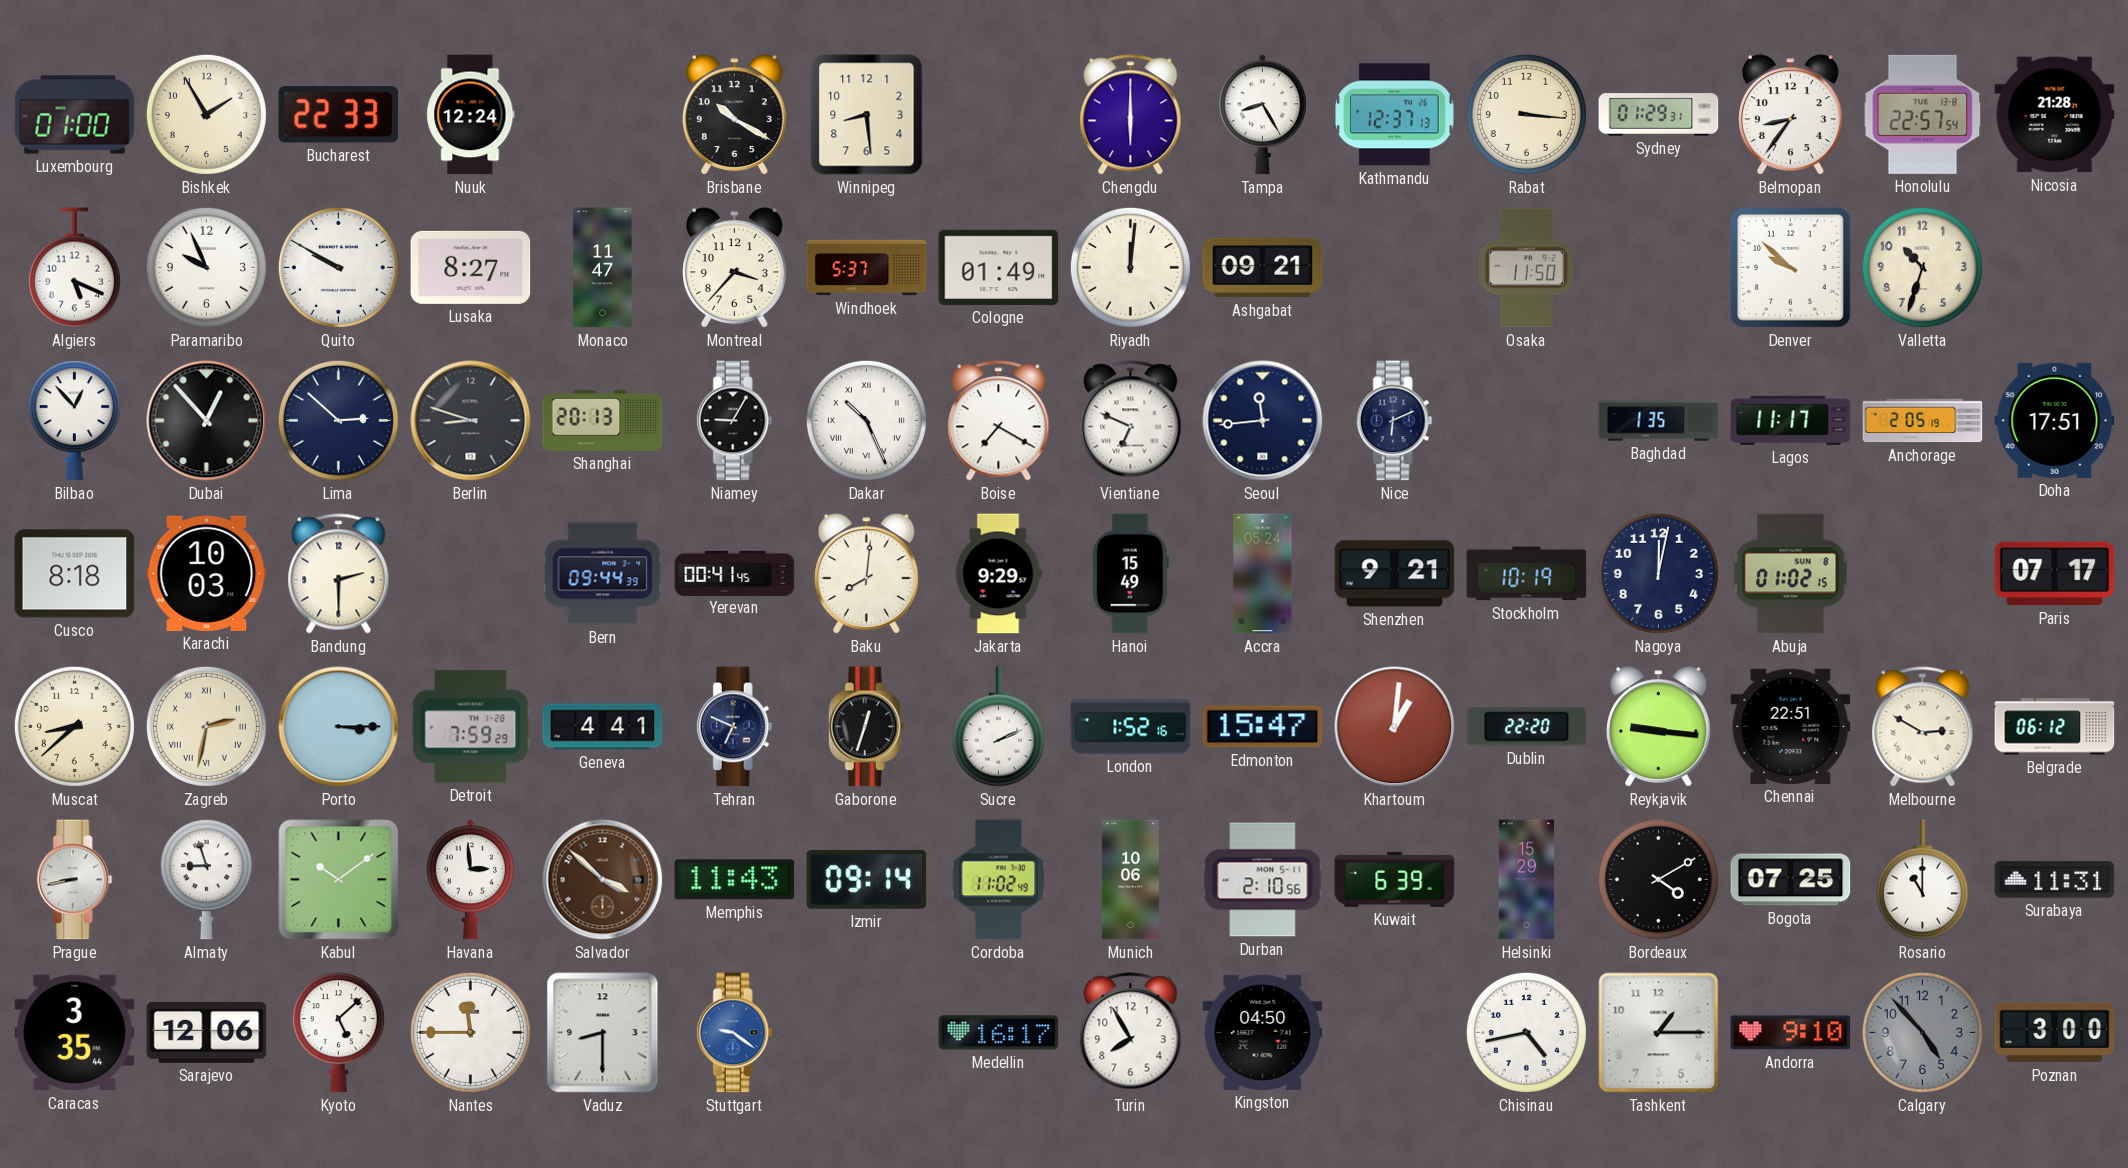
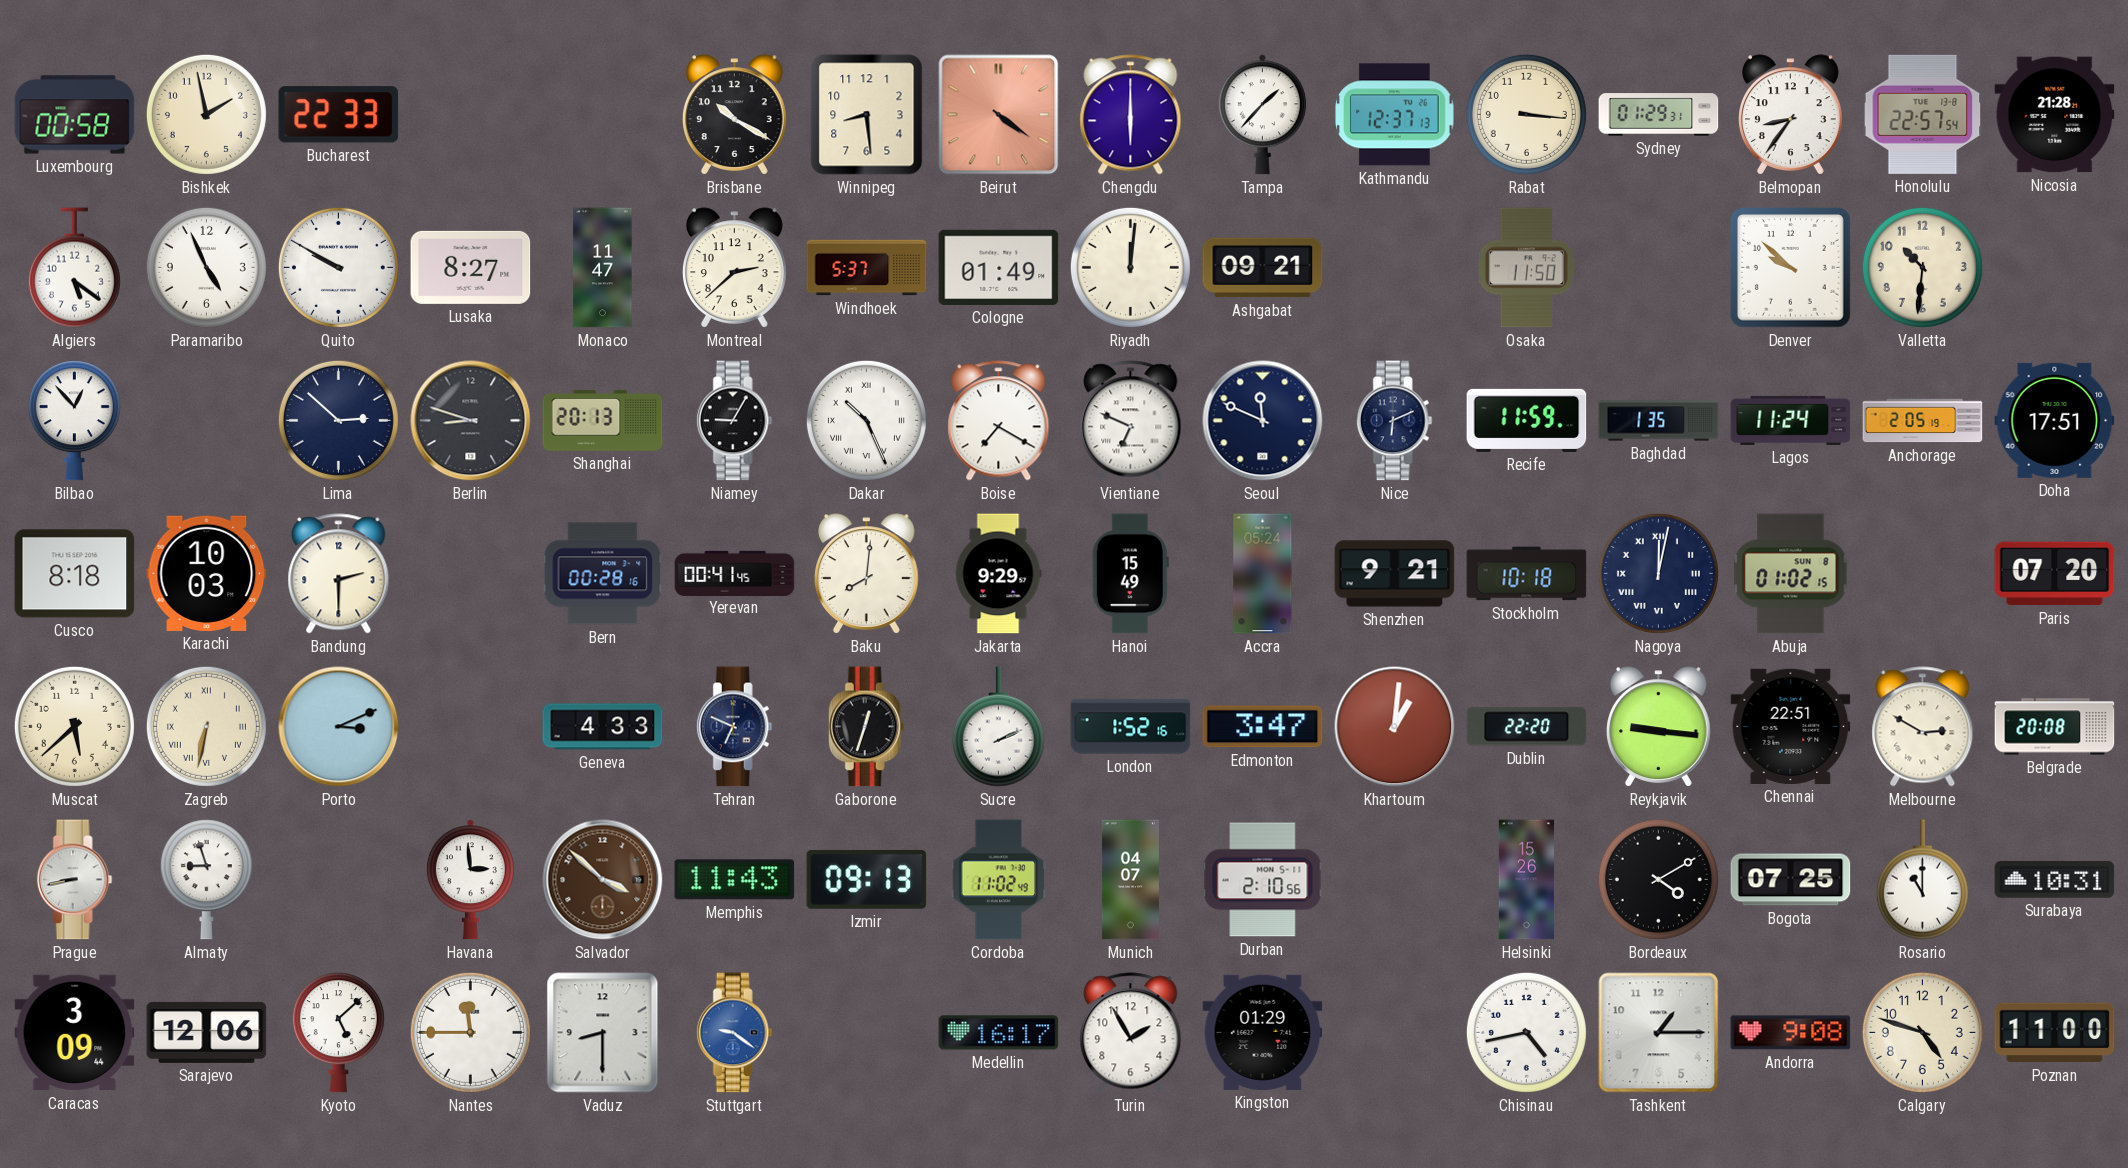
Luxembourg: 01:00 -> 00:58
Bishkek: 1:55 -> 1:58
Nuuk: 12:24 -> none
Beirut: none -> 4:21
Tampa: 8:25 -> 1:37
Algiers: 5:19 -> 5:21
Paramaribo: 9:56 -> 4:56
Montreal: 3:37 -> 2:38
Valletta: 10:33 -> 10:31
Dubai: 12:53 -> none
Seoul: 11:44 -> 11:49
Recife: none -> 11:59
Lagos: 11:17 -> 11:24
Bern: 09:44 -> 00:28
Stockholm: 10:19 -> 10:18
Nagoya numerals: Arabic -> Roman
Paris: 07:17 -> 07:20
Muscat: 8:38 -> 5:38
Zagreb: 2:32 -> 6:32
Porto: 3:15 -> 3:11
Detroit: 7:59 -> none
Geneva: 4:41 -> 4:33
Edmonton: 15:47 -> 3:47
Belgrade: 06:12 -> 20:08
Kabul: 10:09 -> none
Izmir: 09:14 -> 09:13
Munich: 10:06 -> 04:07
Kuwait: 6:39 -> none
Helsinki: 15:29 -> 15:26
Surabaya: 11:31 -> 10:31
Caracas: 3:35 -> 3:09
Turin: 7:55 -> 1:55
Kingston: 04:50 -> 01:29
Andorra: 9:10 -> 9:08
Calgary: 4:53 -> 4:48
Calgary dial: grey -> cream
Poznan: 3:00 -> 11:00
